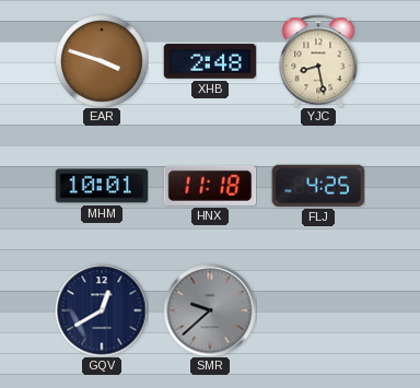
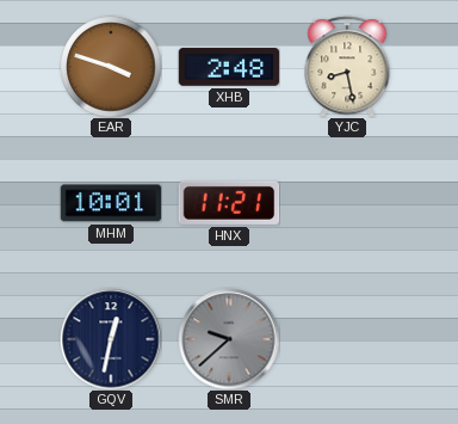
HNX: 11:18 -> 11:21
FLJ: 4:25 -> none
GQV: 12:40 -> 12:32
